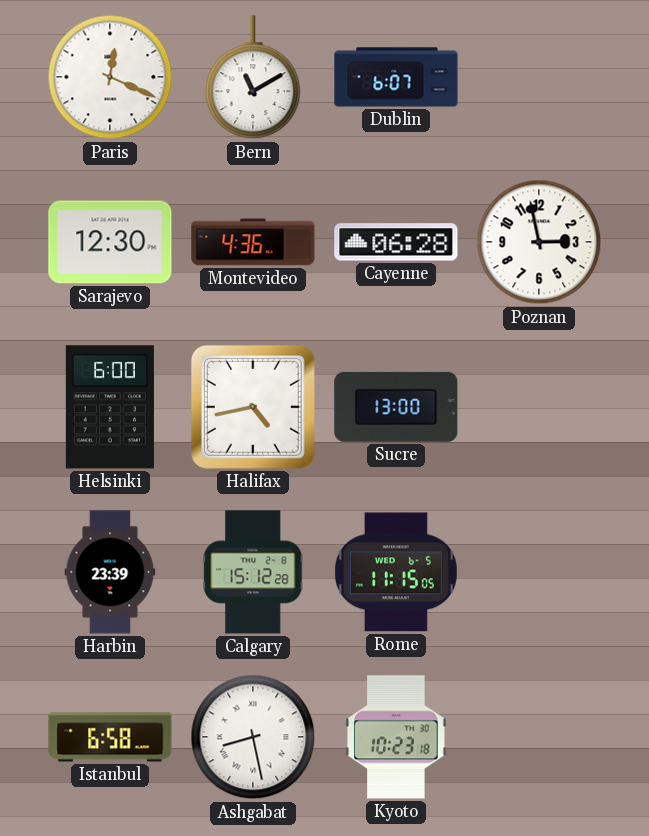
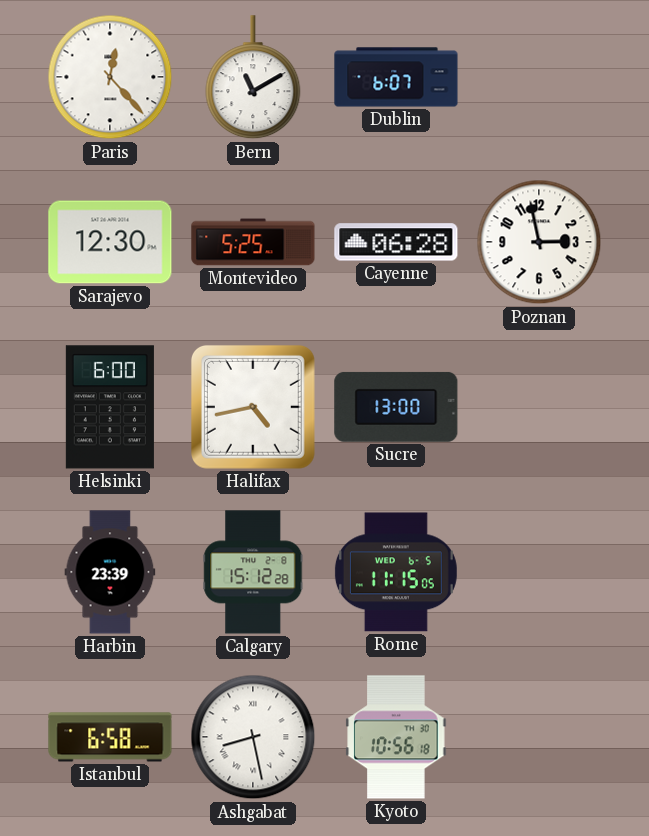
Paris: 12:19 -> 12:23
Montevideo: 4:36 -> 5:25
Kyoto: 10:23 -> 10:56
